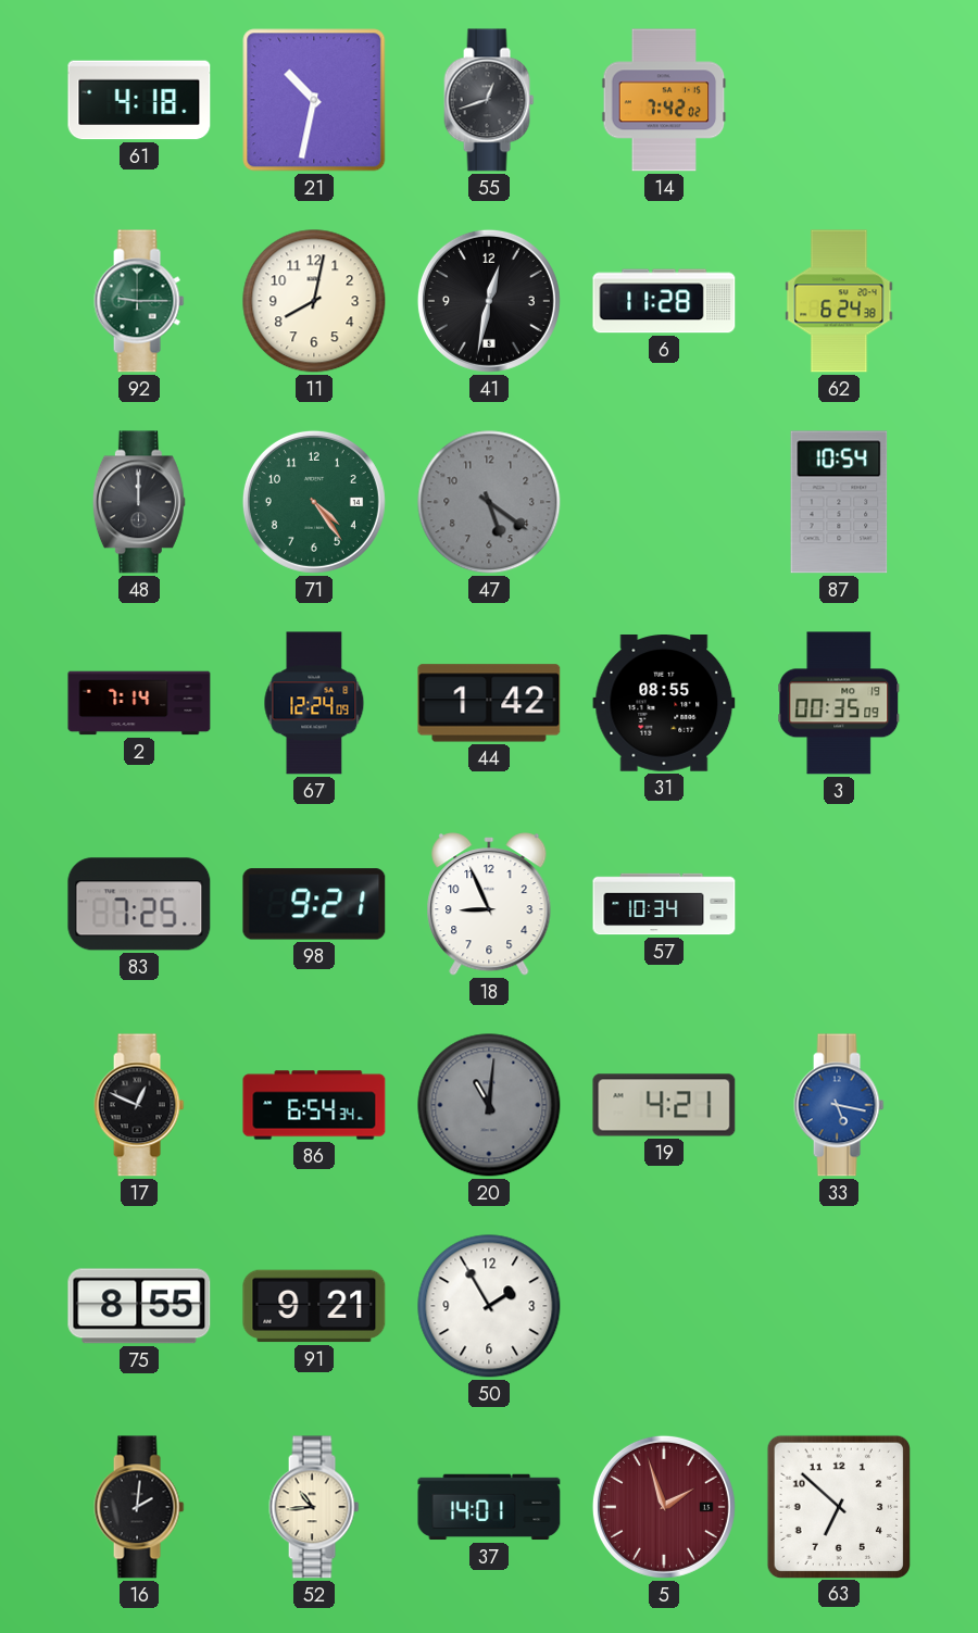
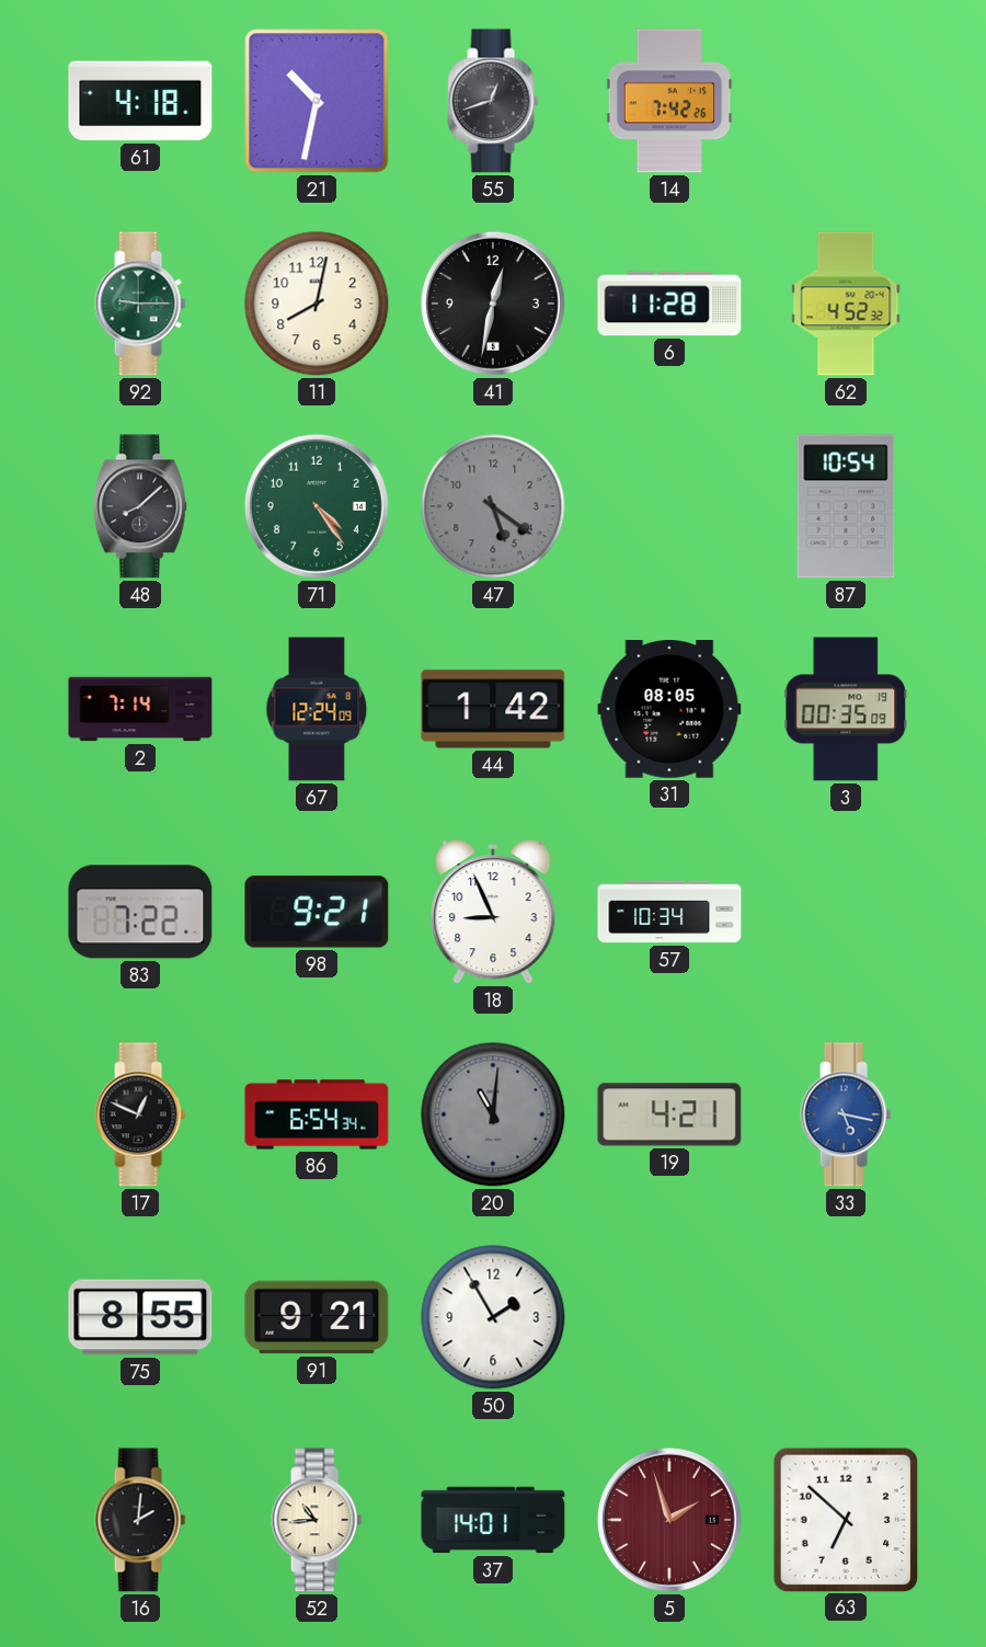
14: 7:42:02 -> 7:42:26
62: 6:24 -> 4:52
48: 12:00 -> 8:08
31: 08:55 -> 08:05
83: 7:25 -> 7:22
